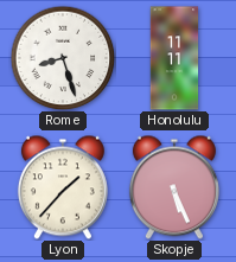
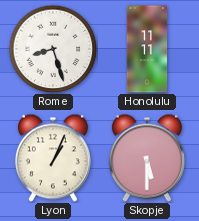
Lyon: 1:37 -> 1:04
Skopje: 5:26 -> 5:30
